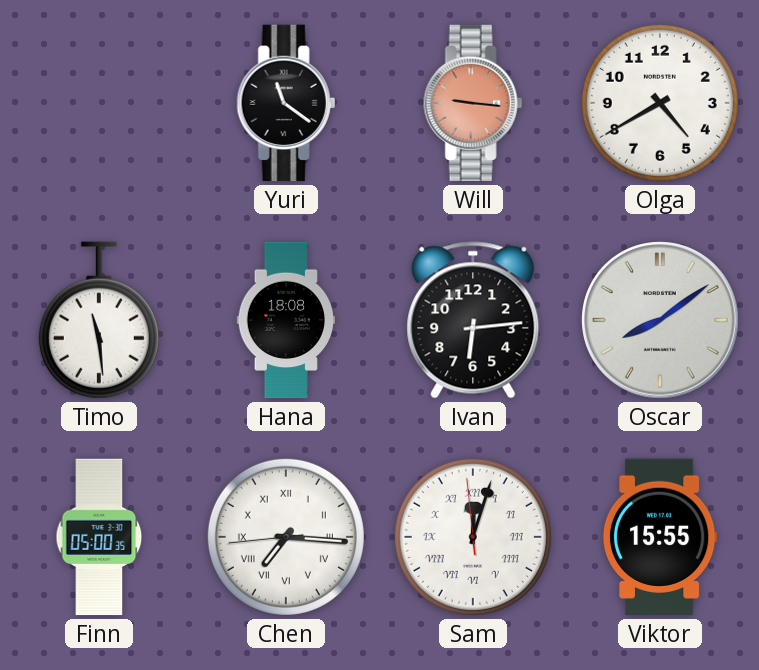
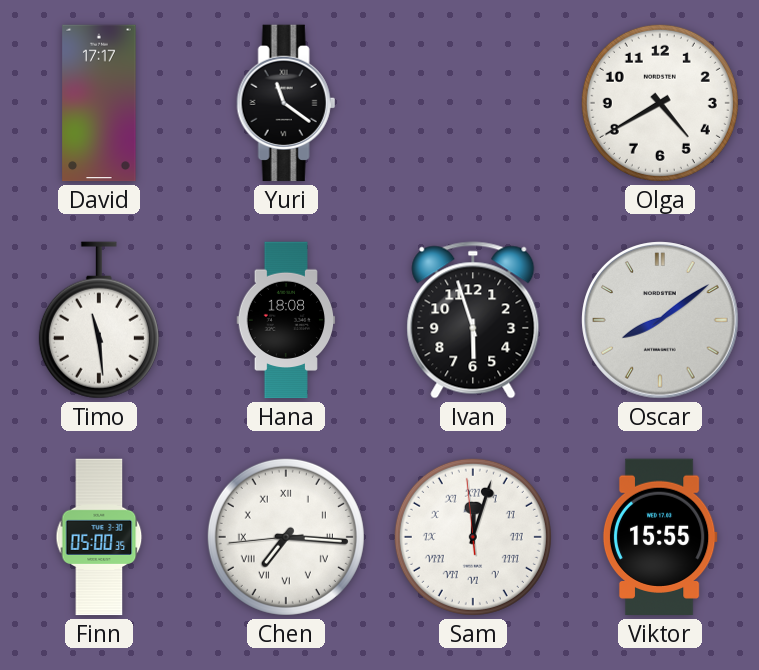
David: none -> 17:17
Will: 9:16 -> none
Ivan: 6:14 -> 5:57
